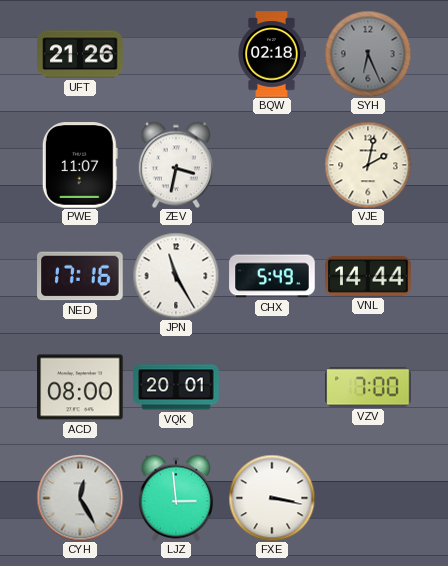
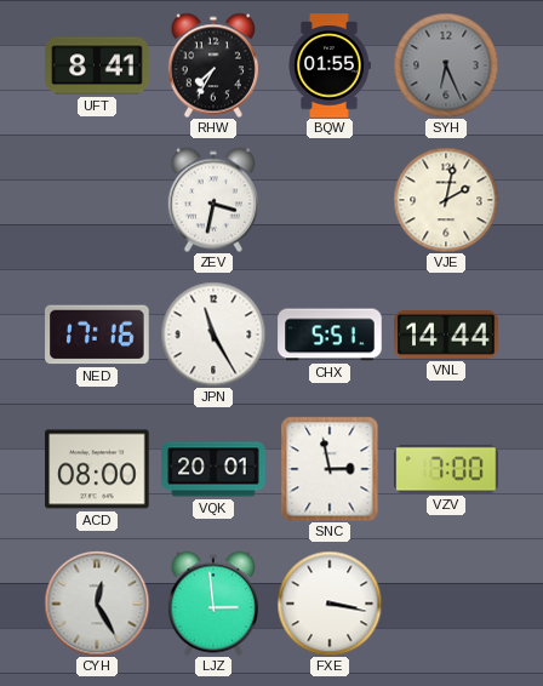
UFT: 21:26 -> 8:41
RHW: none -> 7:35
BQW: 02:18 -> 01:55
PWE: 11:07 -> none
CHX: 5:49 -> 5:51
SNC: none -> 2:58
